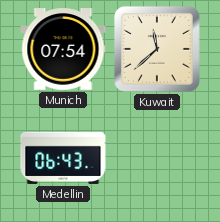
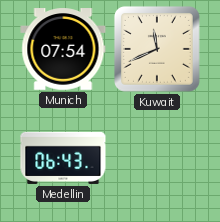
Kuwait: 11:38 -> 11:41
